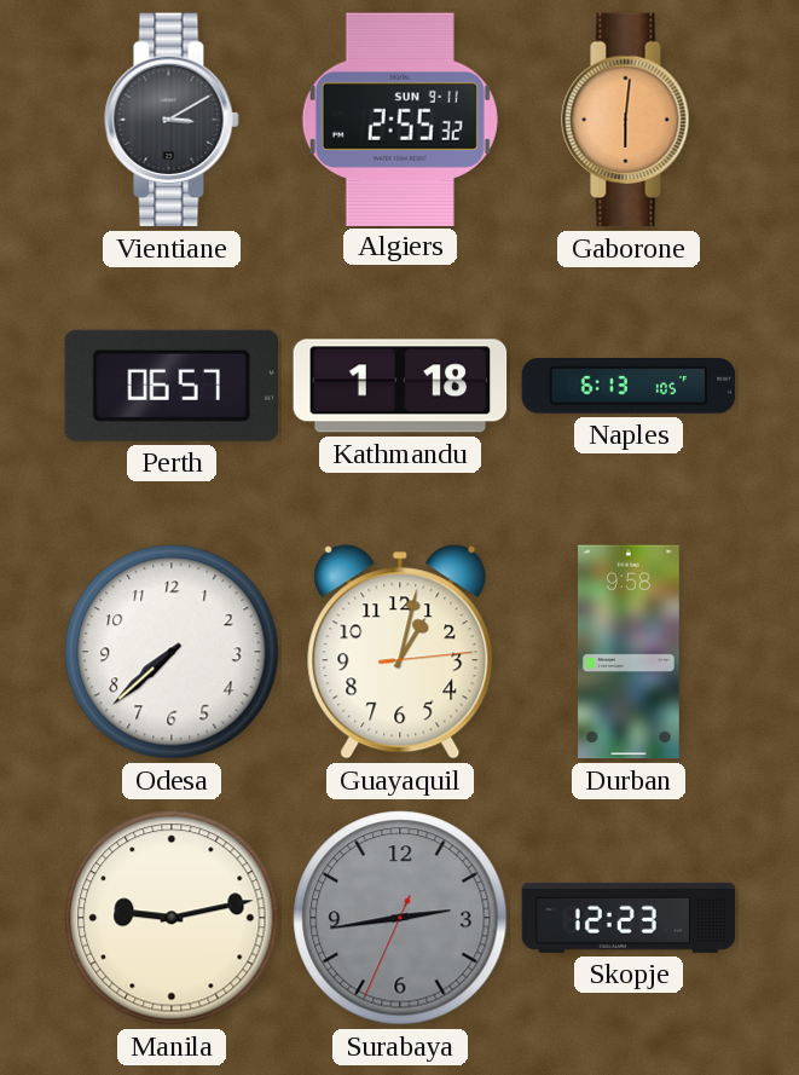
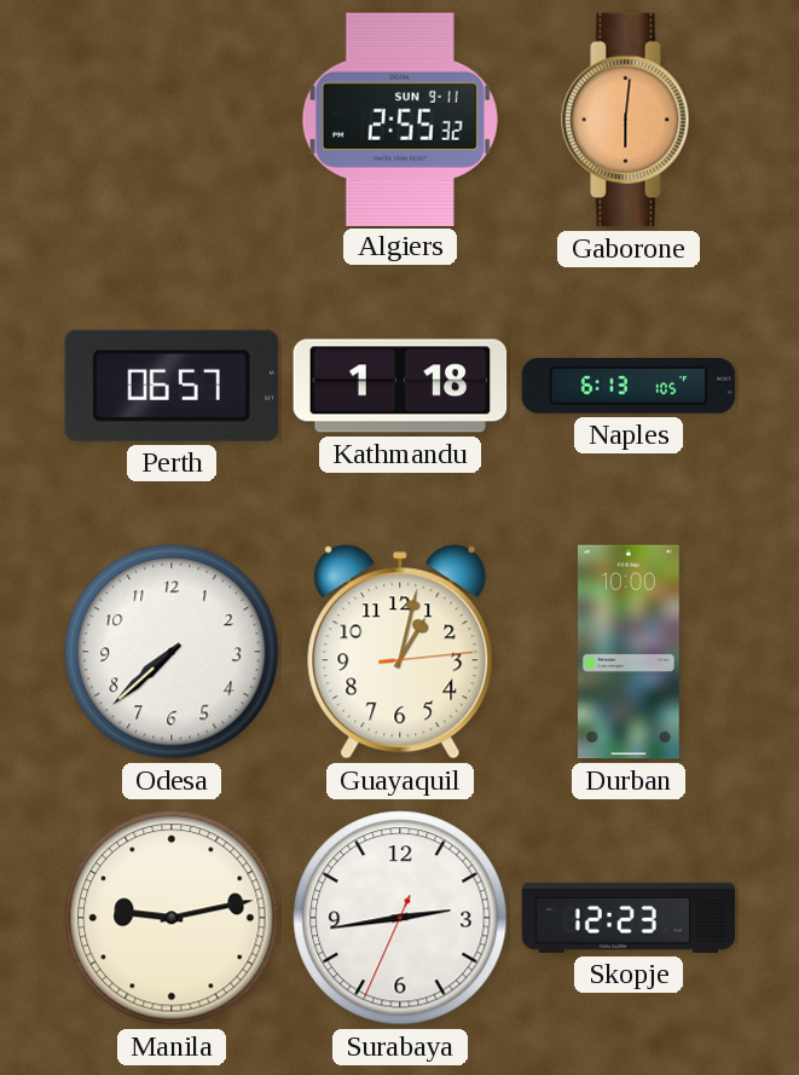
Vientiane: 3:10 -> none
Durban: 9:58 -> 10:00
Surabaya dial: grey -> white
